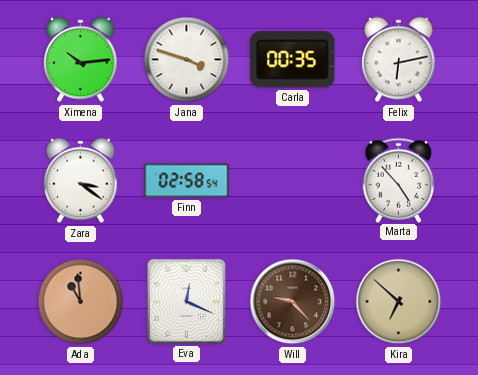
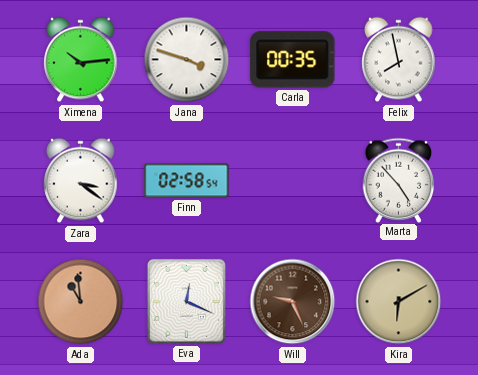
Felix: 6:13 -> 7:58
Will: 9:23 -> 9:26
Kira: 6:52 -> 6:10
